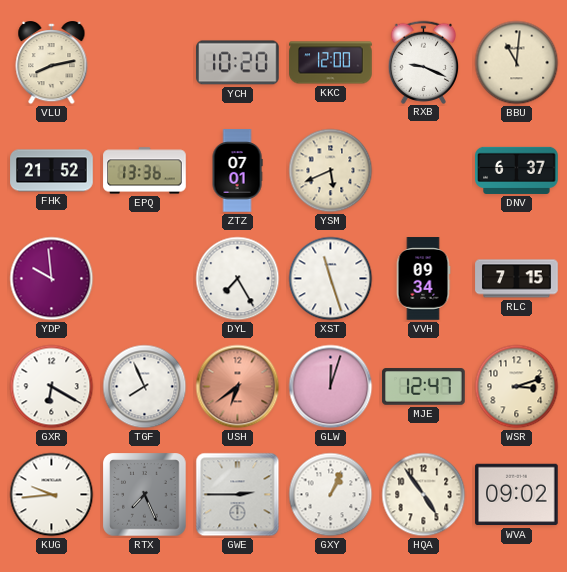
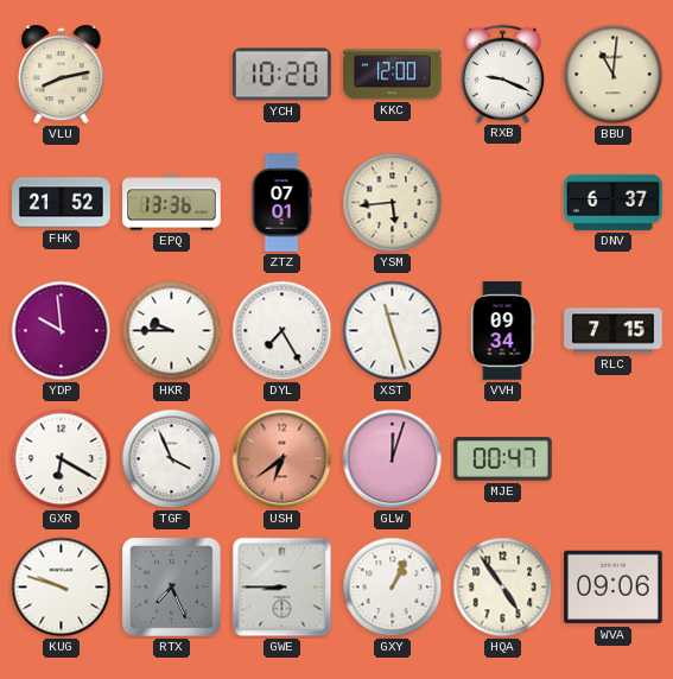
YSM: 5:41 -> 5:44
HKR: none -> 9:45
TGF: 7:56 -> 3:56
MJE: 12:47 -> 00:47
WSR: 3:12 -> none
KUG: 9:44 -> 9:48
GWE: 2:45 -> 8:45
WVA: 09:02 -> 09:06
